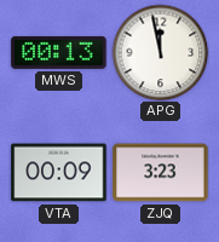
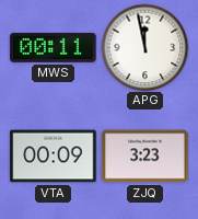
MWS: 00:13 -> 00:11
